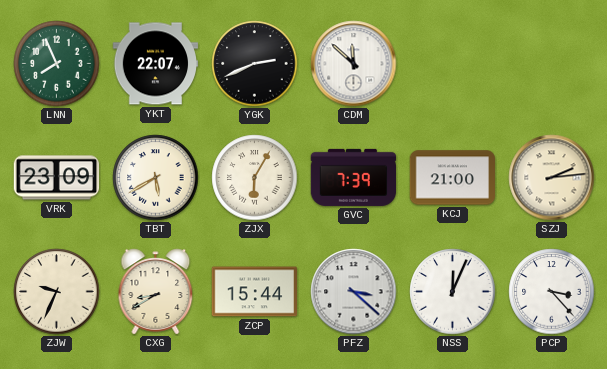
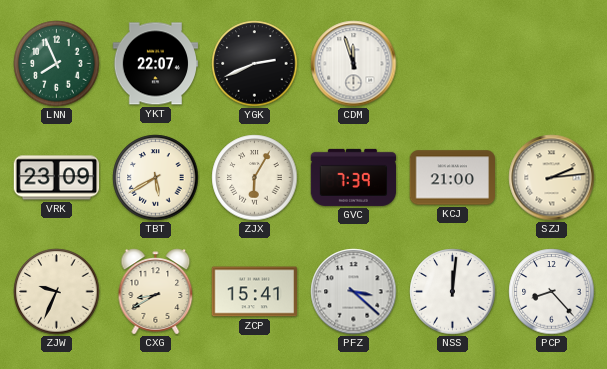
CDM: 11:52 -> 11:57
ZCP: 15:44 -> 15:41
NSS: 12:04 -> 12:01
PCP: 3:23 -> 8:23
